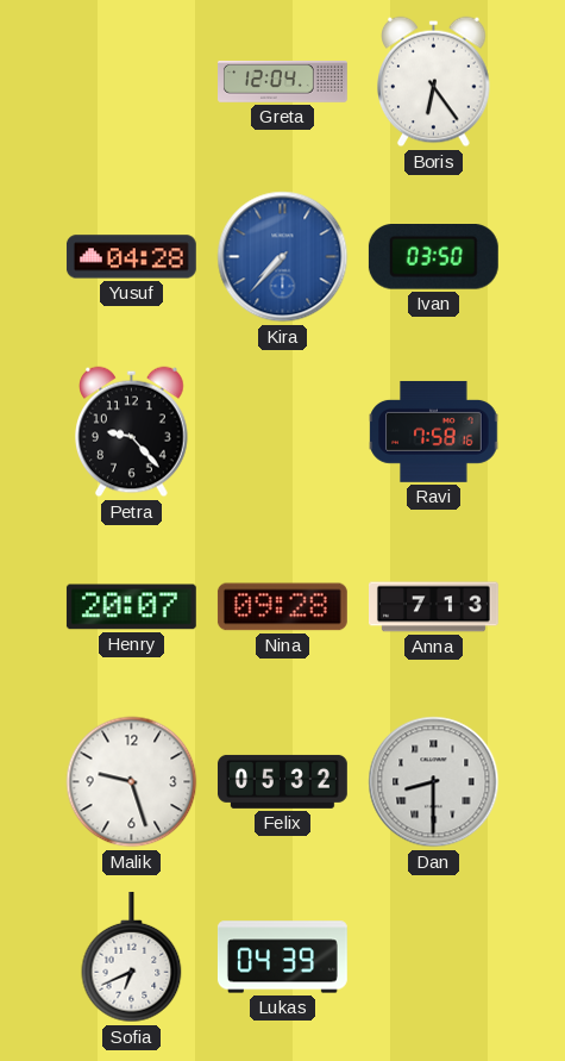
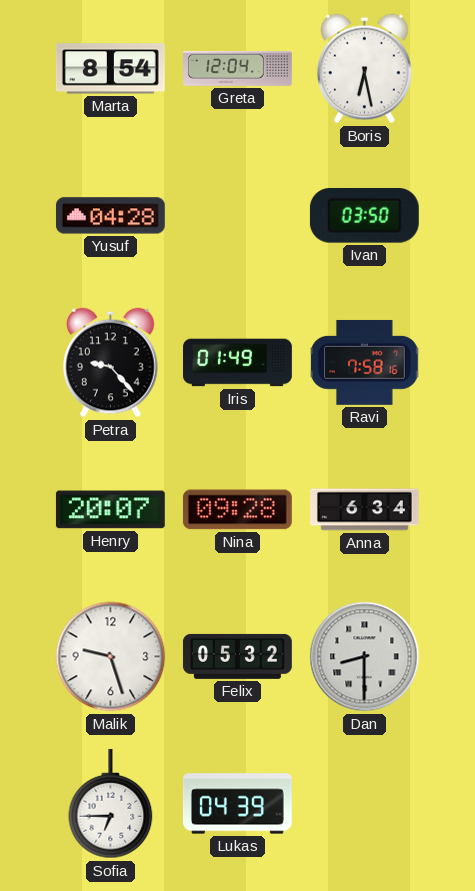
Marta: none -> 8:54
Boris: 6:24 -> 6:28
Kira: 7:37 -> none
Iris: none -> 01:49
Anna: 7:13 -> 6:34
Sofia: 6:41 -> 6:45
